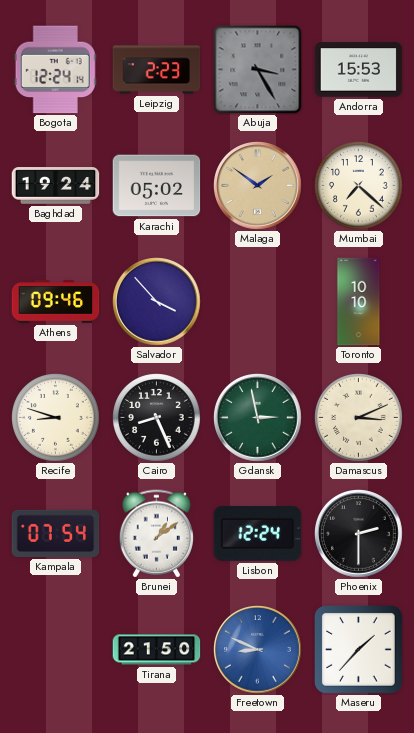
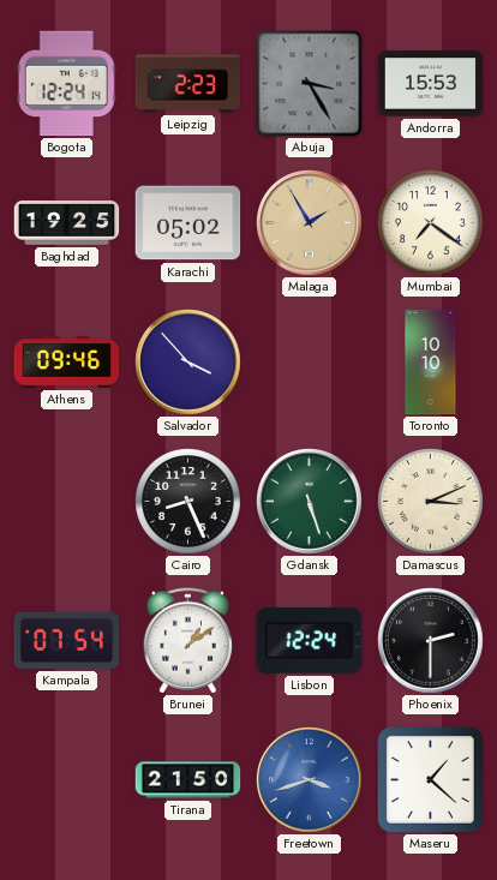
Baghdad: 19:24 -> 19:25
Malaga: 1:51 -> 1:55
Mumbai: 7:22 -> 7:21
Recife: 8:48 -> none
Gdansk: 2:58 -> 5:27
Freetown: 8:49 -> 3:42
Maseru: 1:37 -> 1:22
